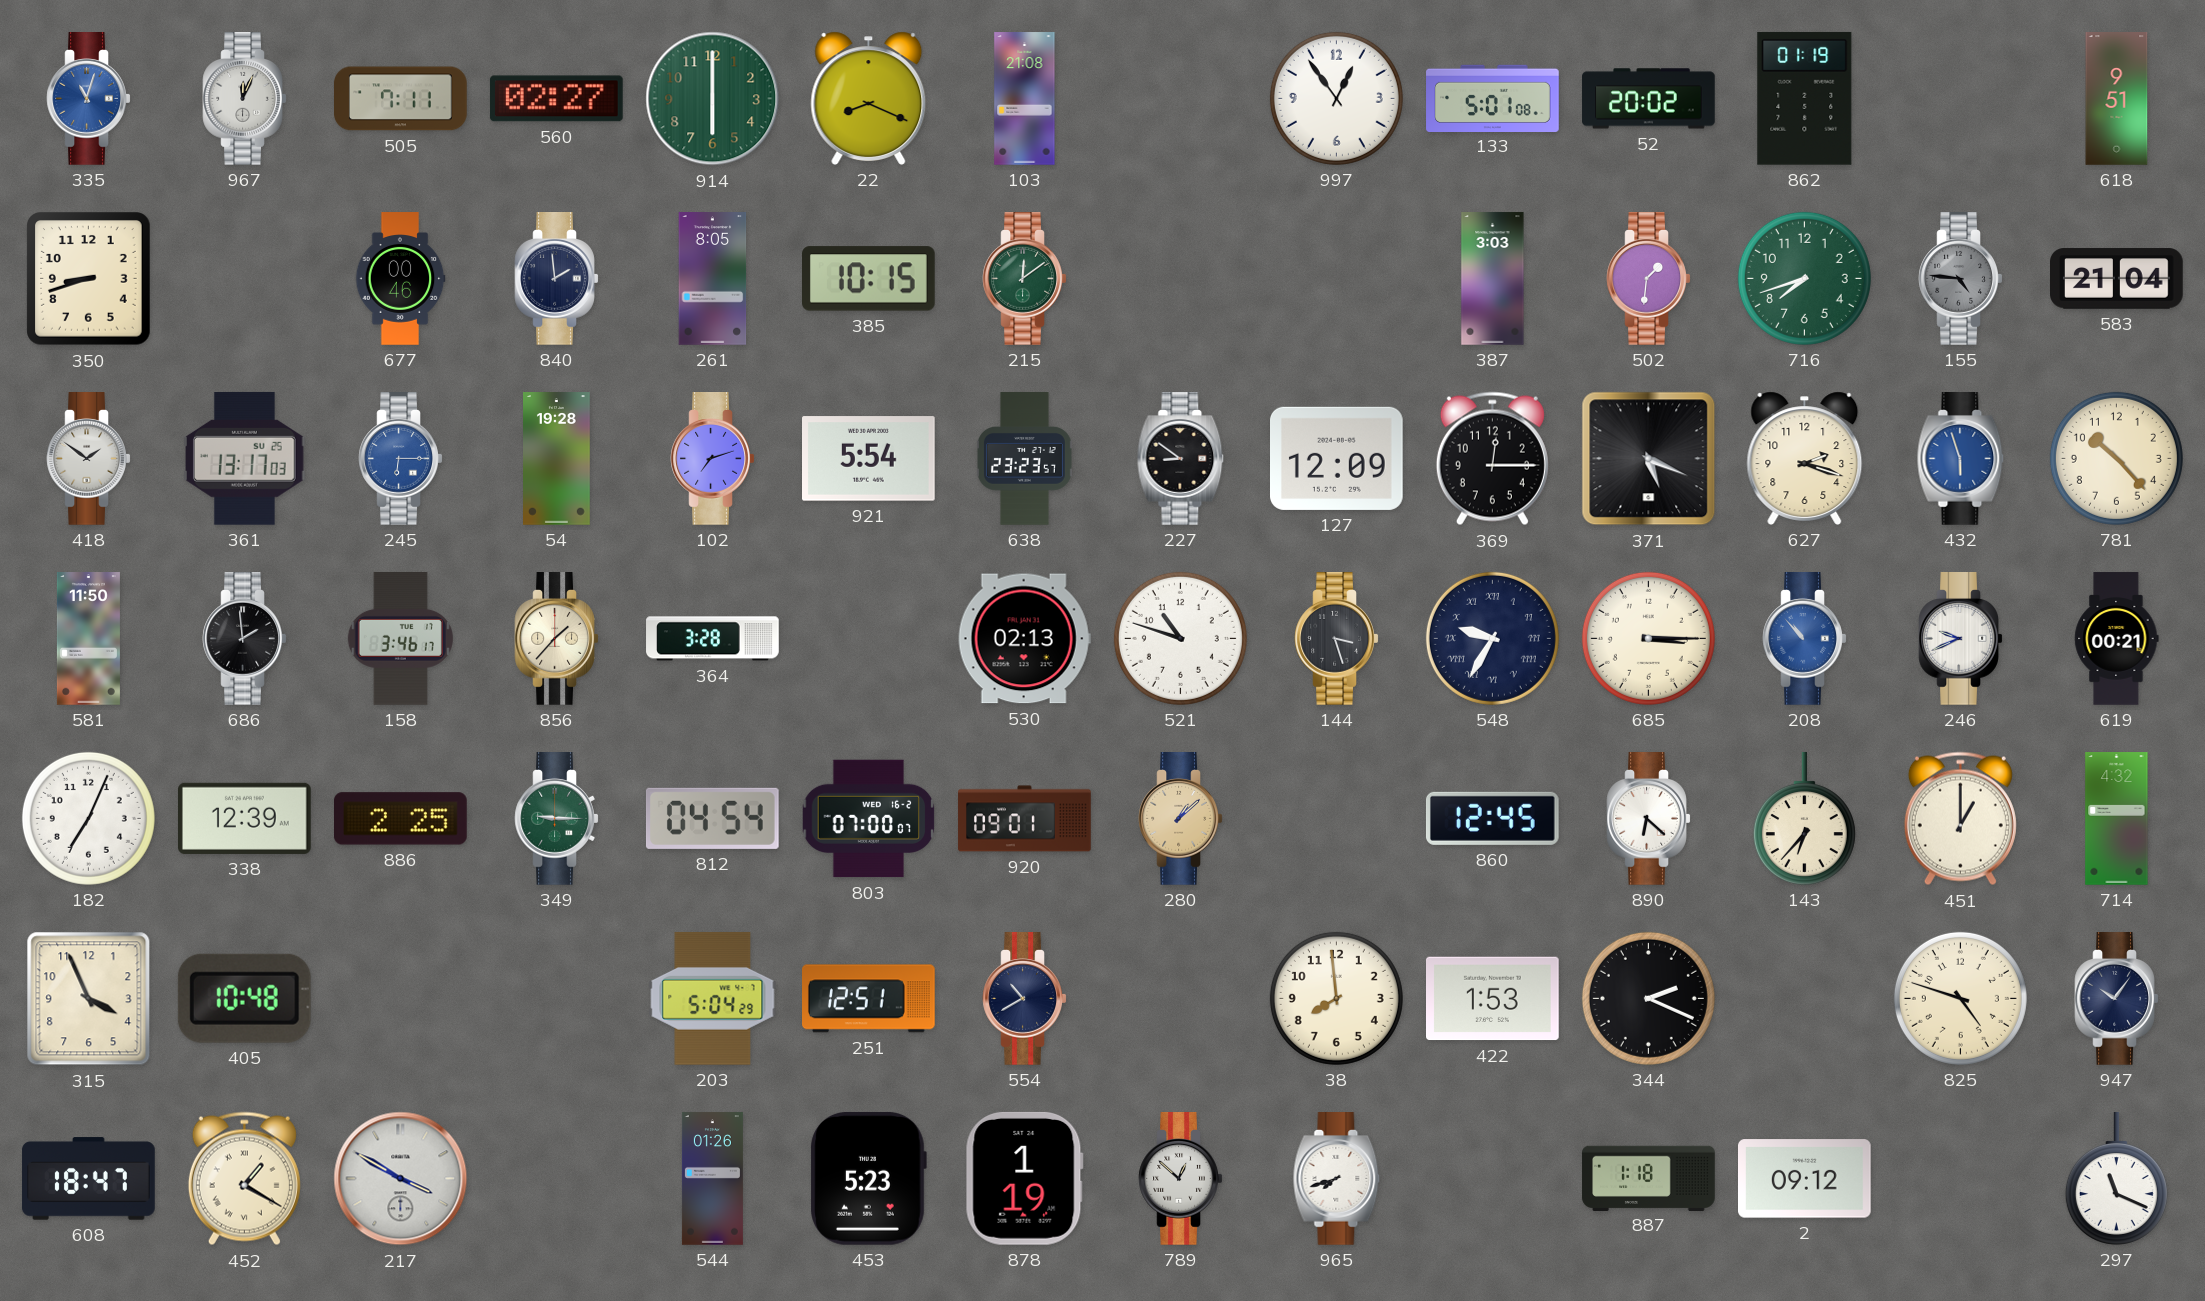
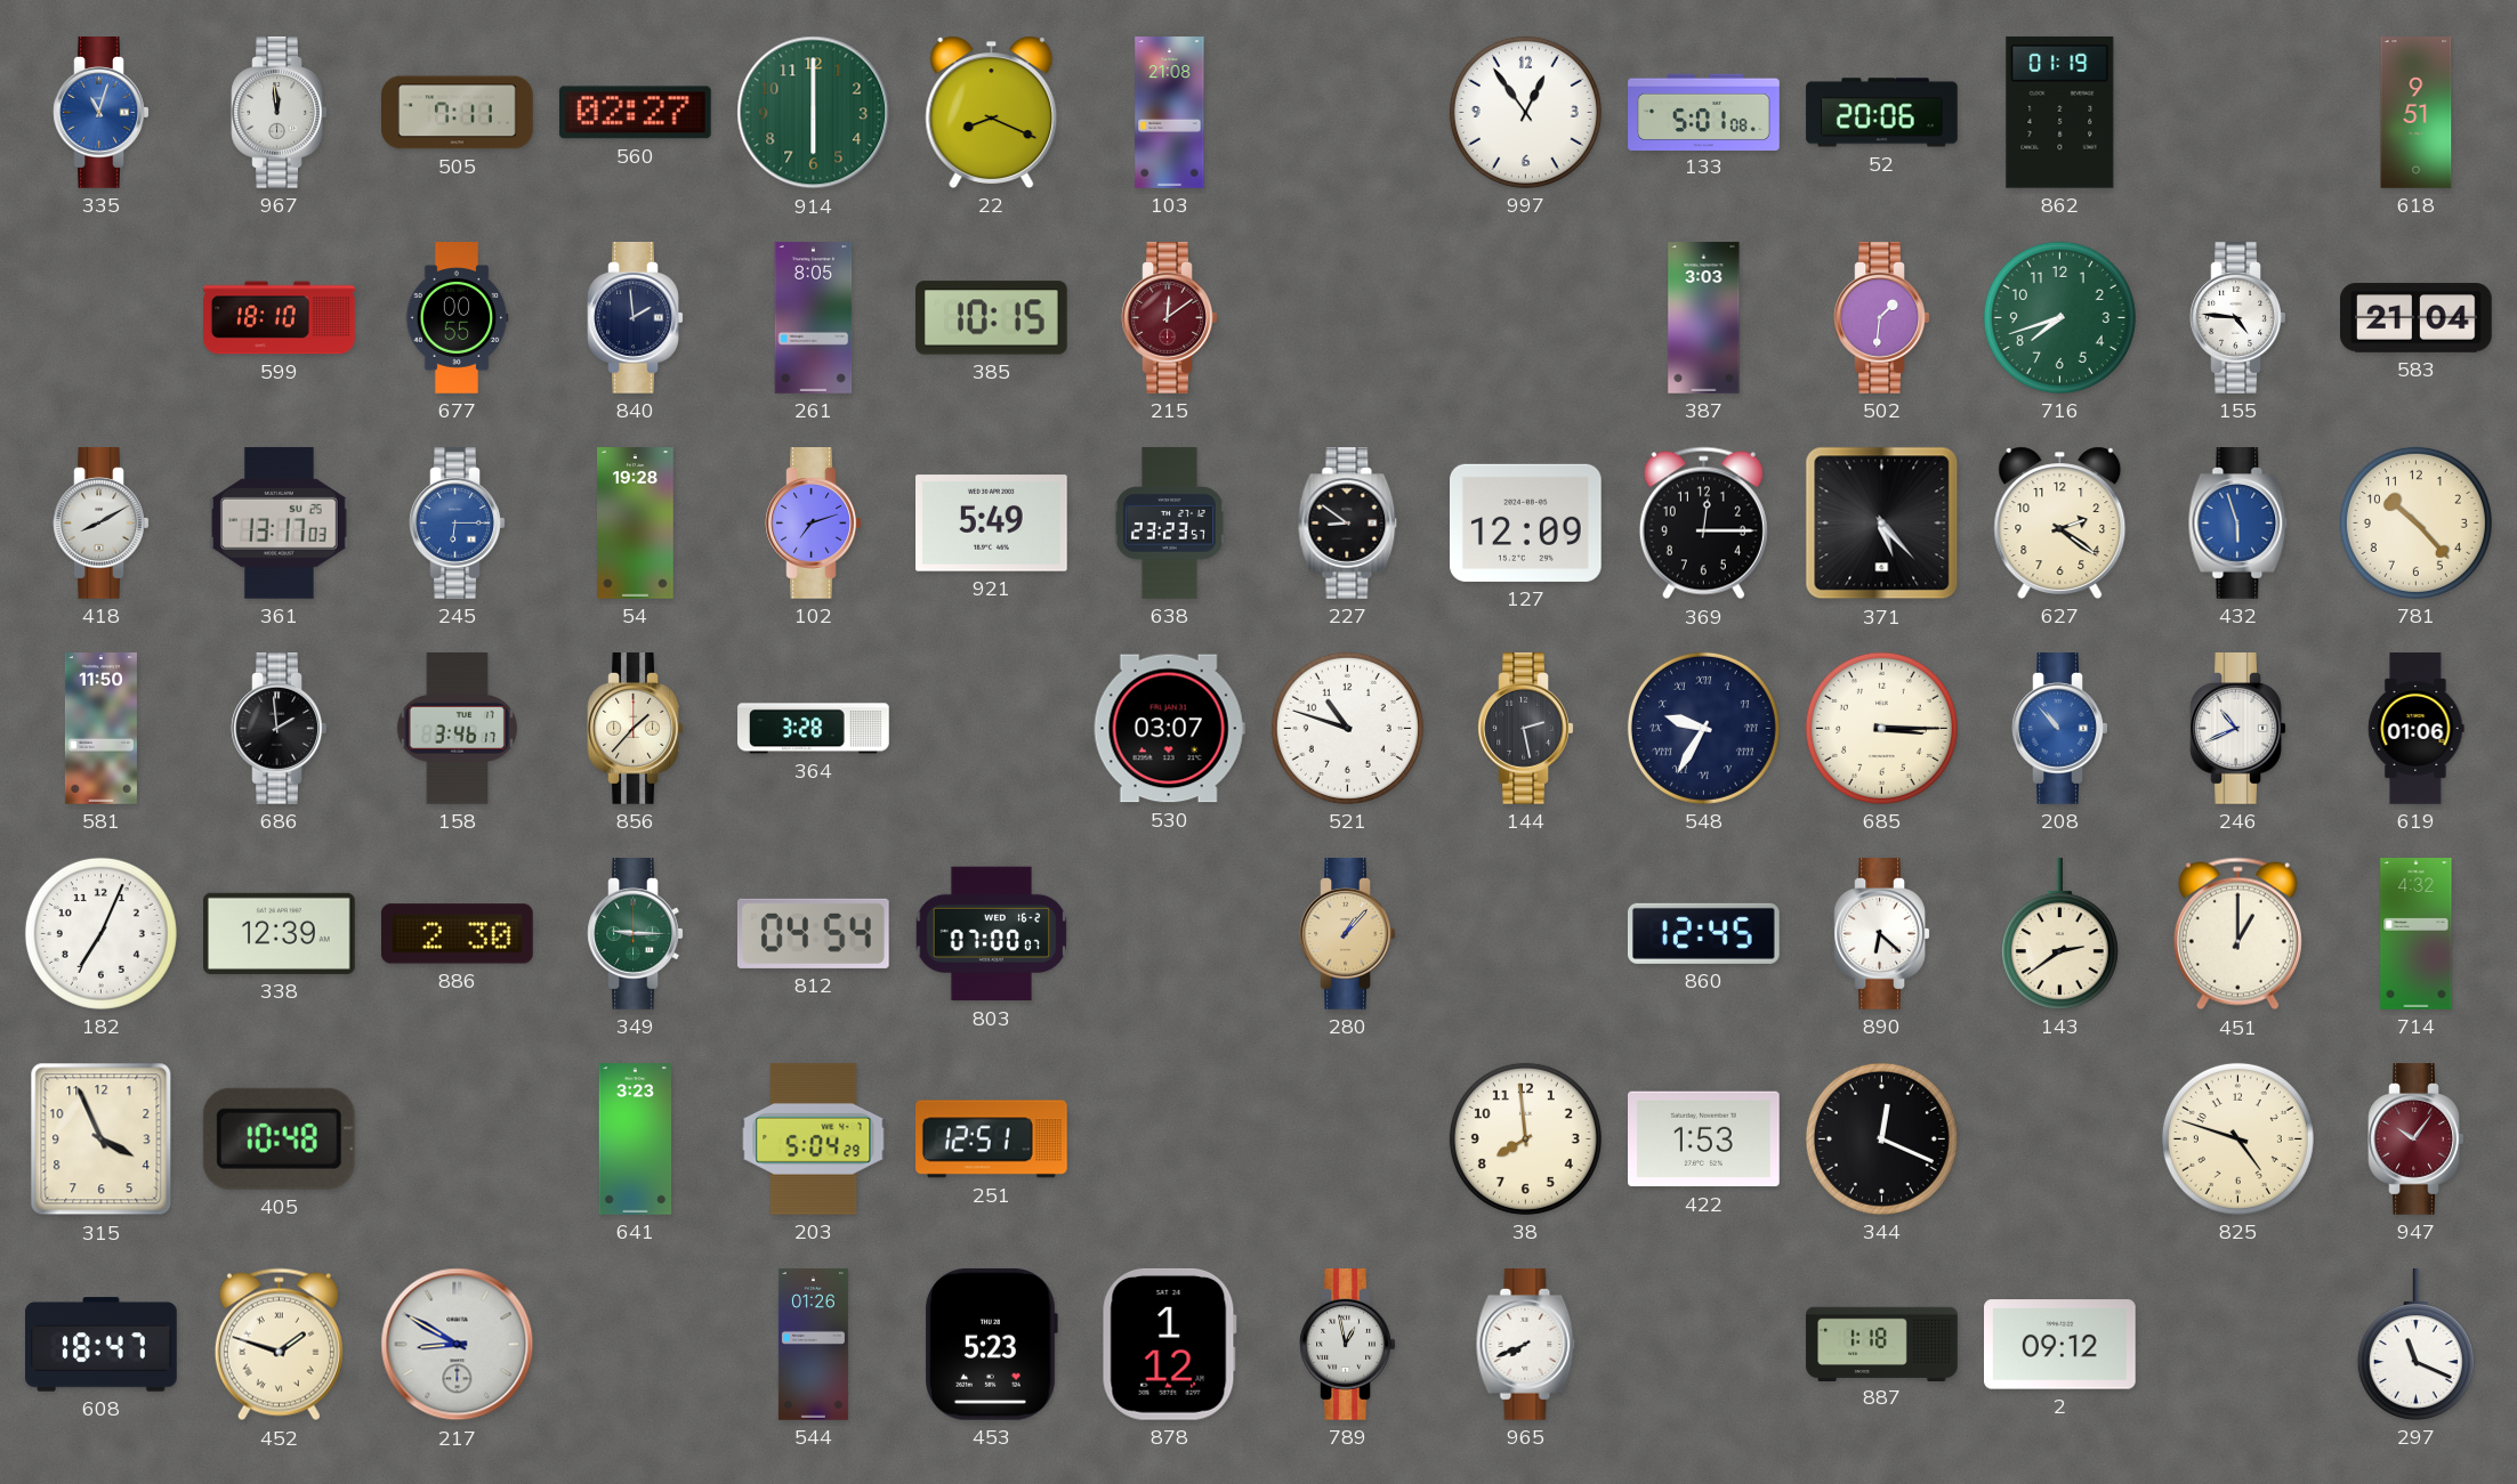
967: 12:04 -> 11:59
52: 20:02 -> 20:06
350: 8:42 -> none
599: none -> 18:10
677: 00:46 -> 00:55
215 dial: green -> burgundy
155 dial: grey -> white
418: 1:51 -> 8:10
921: 5:54 -> 5:49
371: 5:19 -> 5:23
627: 2:18 -> 2:21
530: 02:13 -> 03:07
144: 3:27 -> 2:28
246: 9:41 -> 10:41
619: 00:21 -> 01:06
886: 2:25 -> 2:30
920: 09:01 -> none
280: 1:08 -> 1:07
143: 6:37 -> 2:39
641: none -> 3:23
554: 10:40 -> none
344: 2:19 -> 12:19
947 dial: navy -> burgundy
452: 1:20 -> 1:48
217: 3:50 -> 8:50
878: 1:19 -> 1:12
789: 12:52 -> 12:58
965: 7:42 -> 7:41
